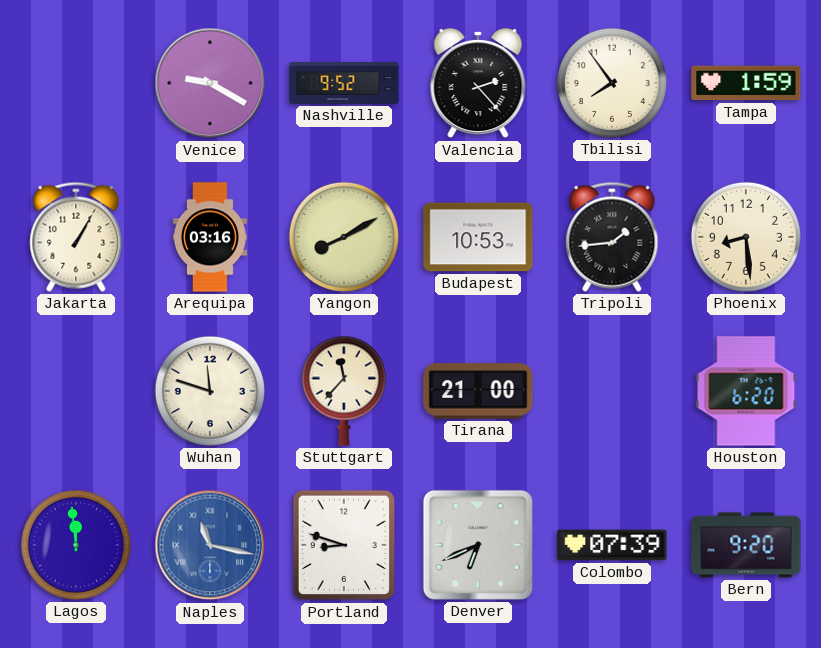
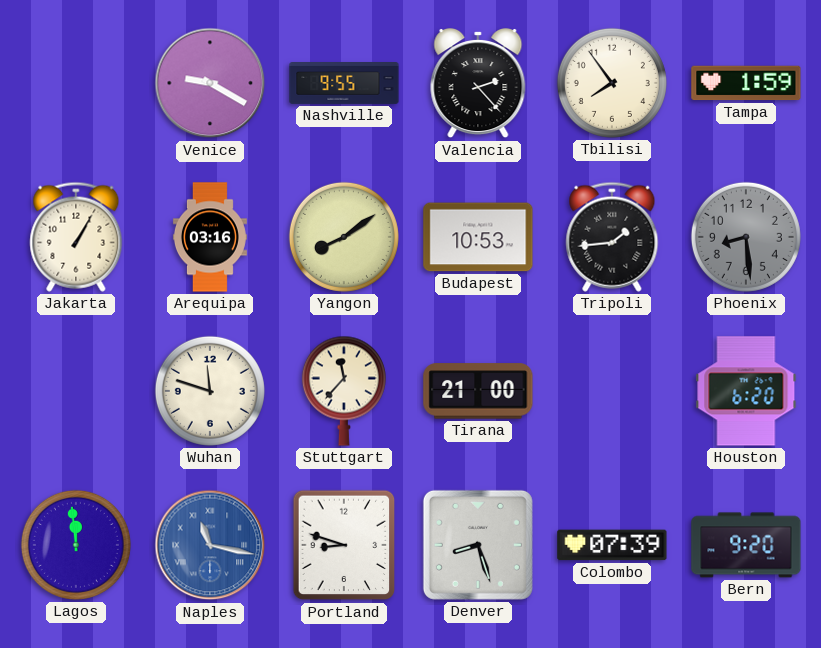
Nashville: 9:52 -> 9:55
Yangon: 8:10 -> 8:09
Phoenix dial: cream -> grey
Denver: 6:41 -> 8:27
